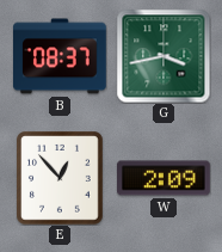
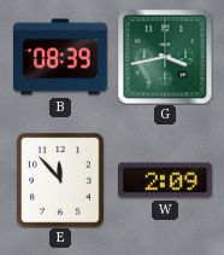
B: 08:37 -> 08:39
E: 12:53 -> 11:53
